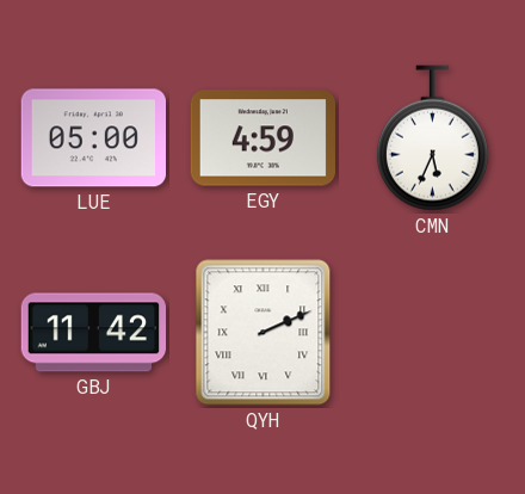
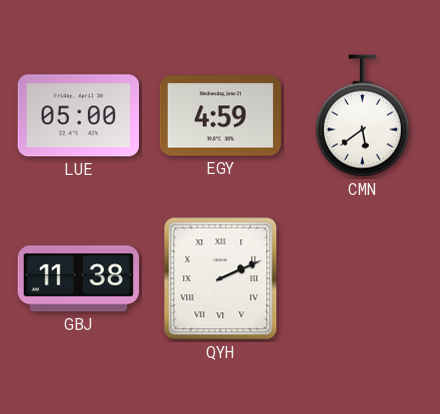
CMN: 5:34 -> 5:39
GBJ: 11:42 -> 11:38
